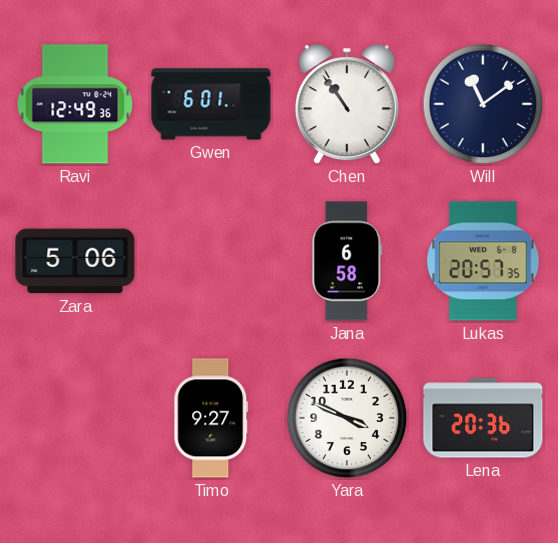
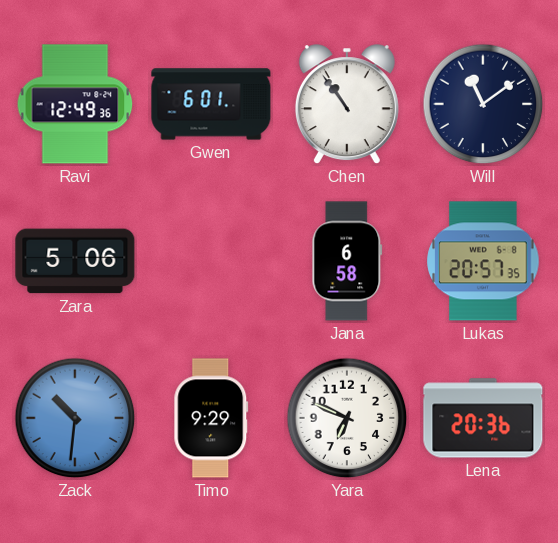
Zack: none -> 10:31
Timo: 9:27 -> 9:29
Yara: 3:49 -> 6:49
